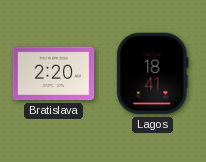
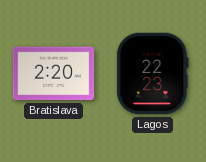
Lagos: 18:41 -> 22:23
